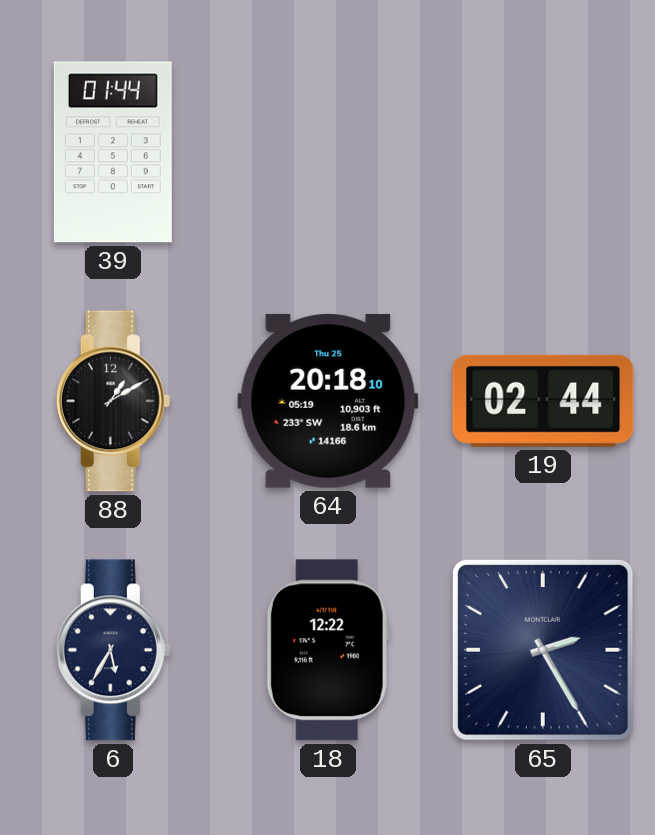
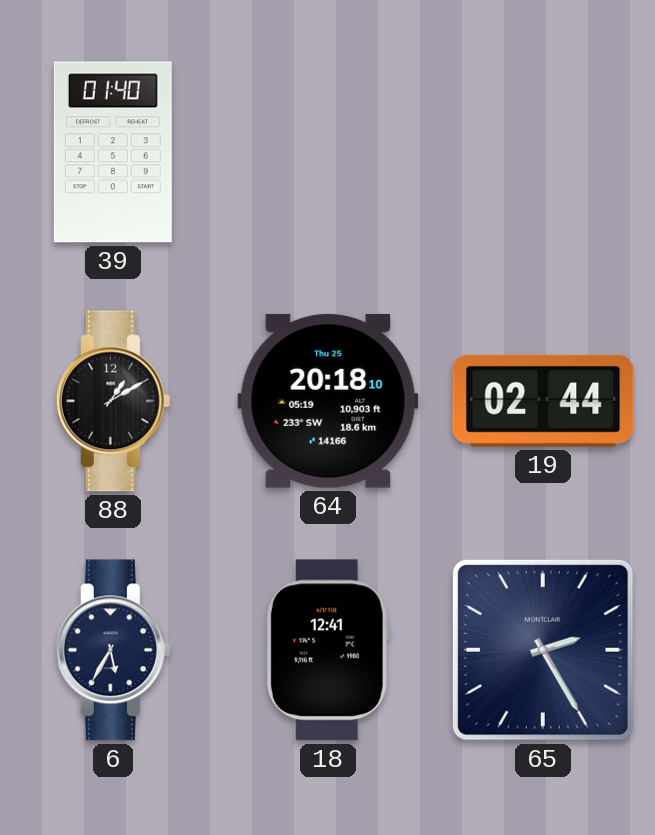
39: 01:44 -> 01:40
18: 12:22 -> 12:41
